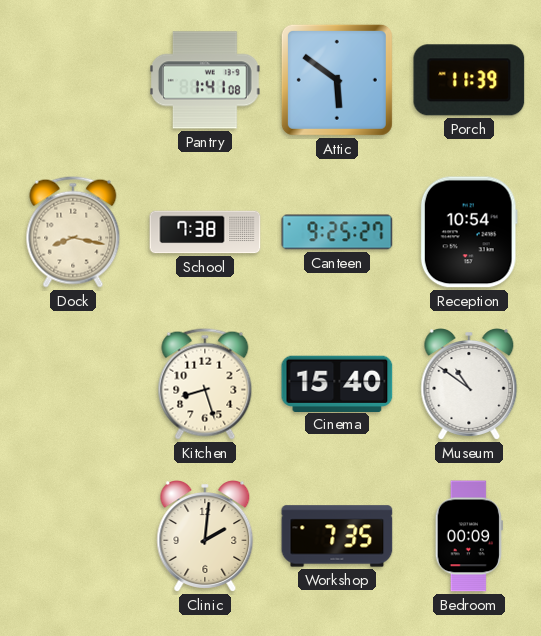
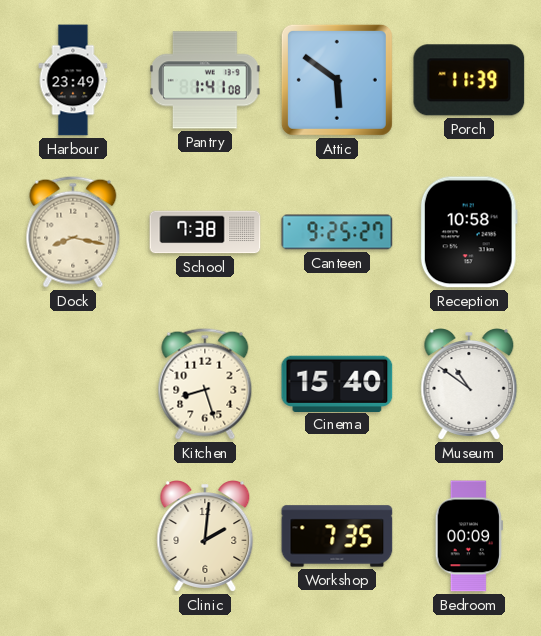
Harbour: none -> 23:49
Reception: 10:54 -> 10:58
